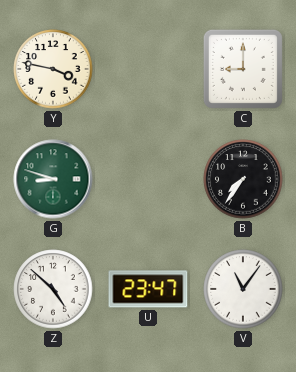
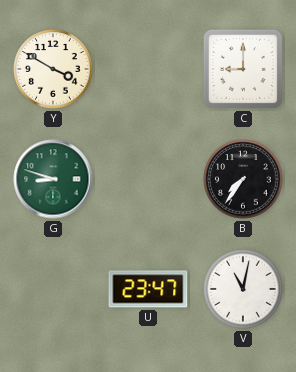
Y: 3:47 -> 3:50
Z: 4:52 -> none
V: 11:06 -> 11:02
